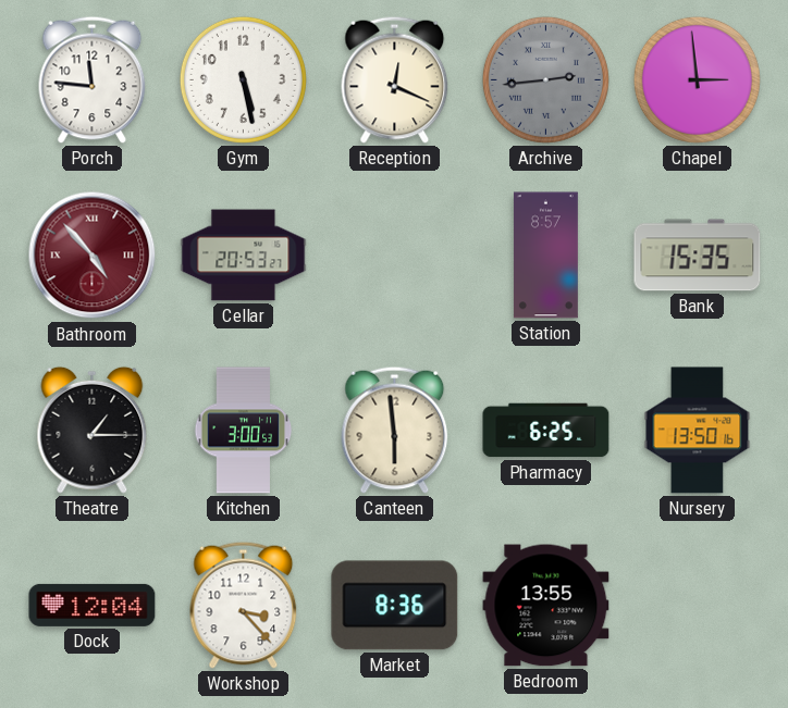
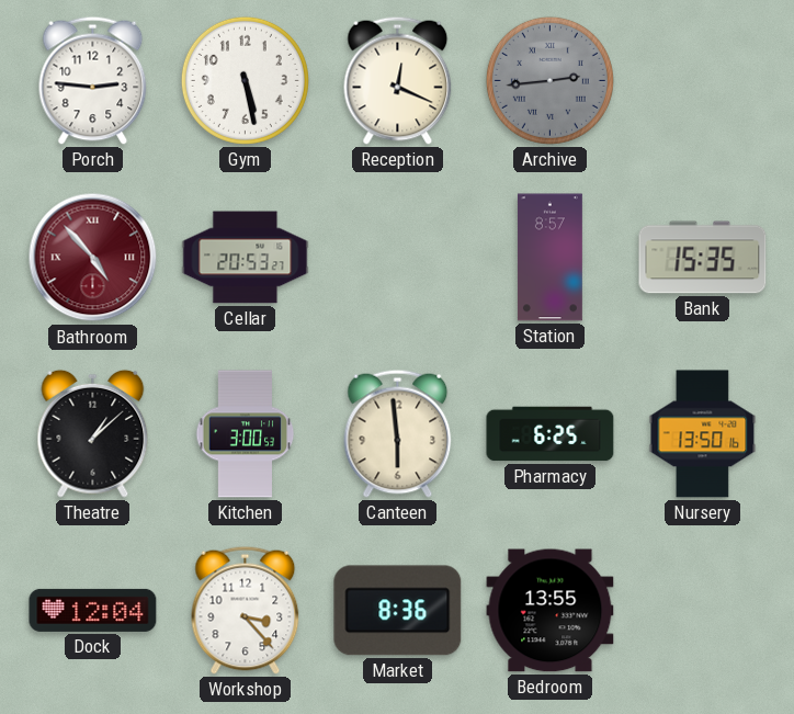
Porch: 11:46 -> 2:46
Chapel: 2:59 -> none
Theatre: 1:15 -> 1:08
